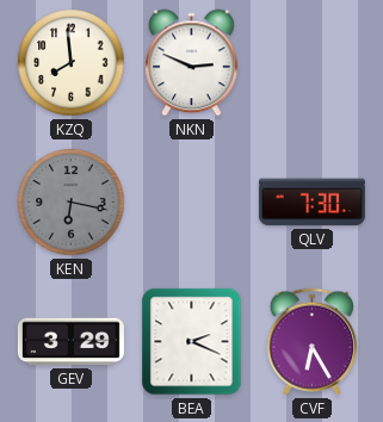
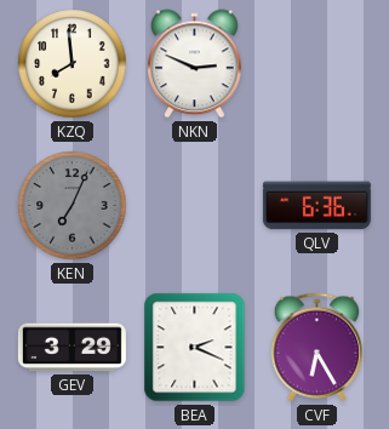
KEN: 6:17 -> 7:04
QLV: 7:30 -> 6:36
